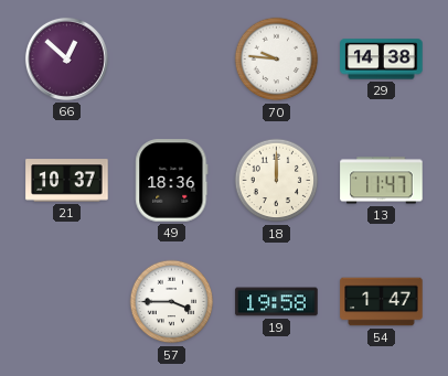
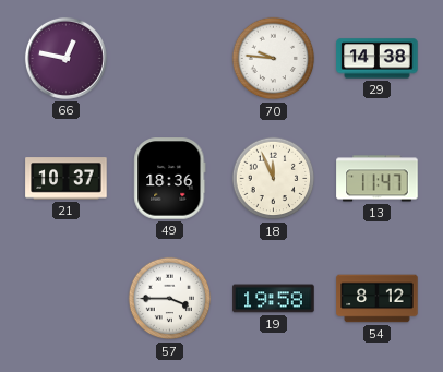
66: 12:52 -> 12:47
18: 12:00 -> 11:56
54: 1:47 -> 8:12
